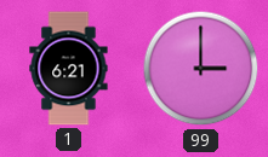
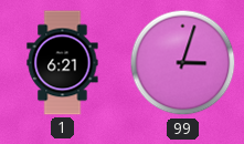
99: 3:00 -> 3:03
